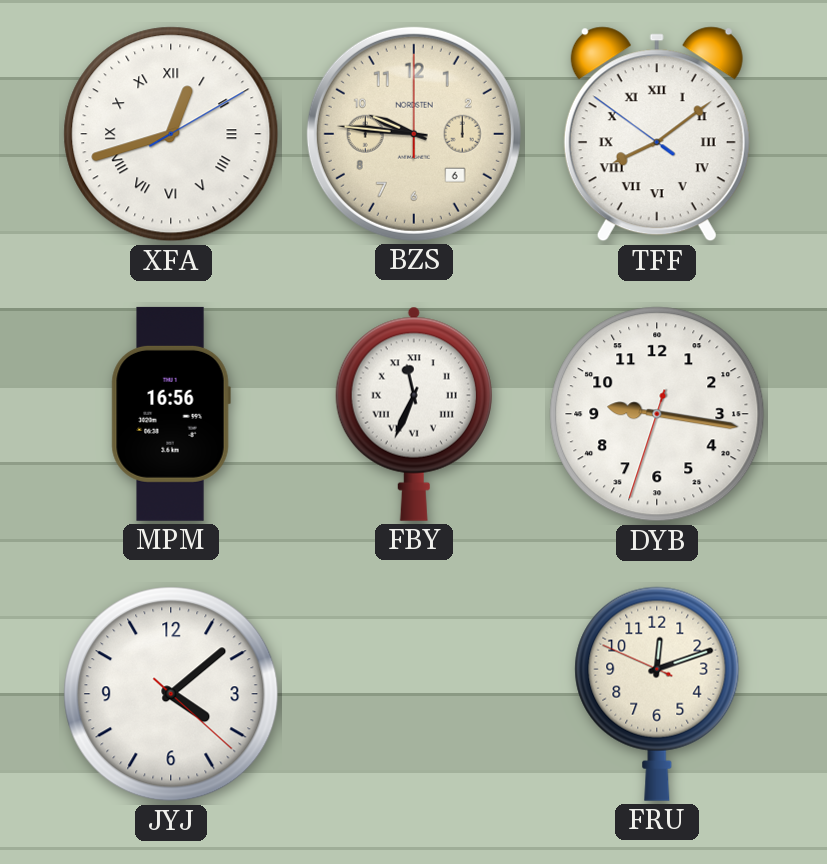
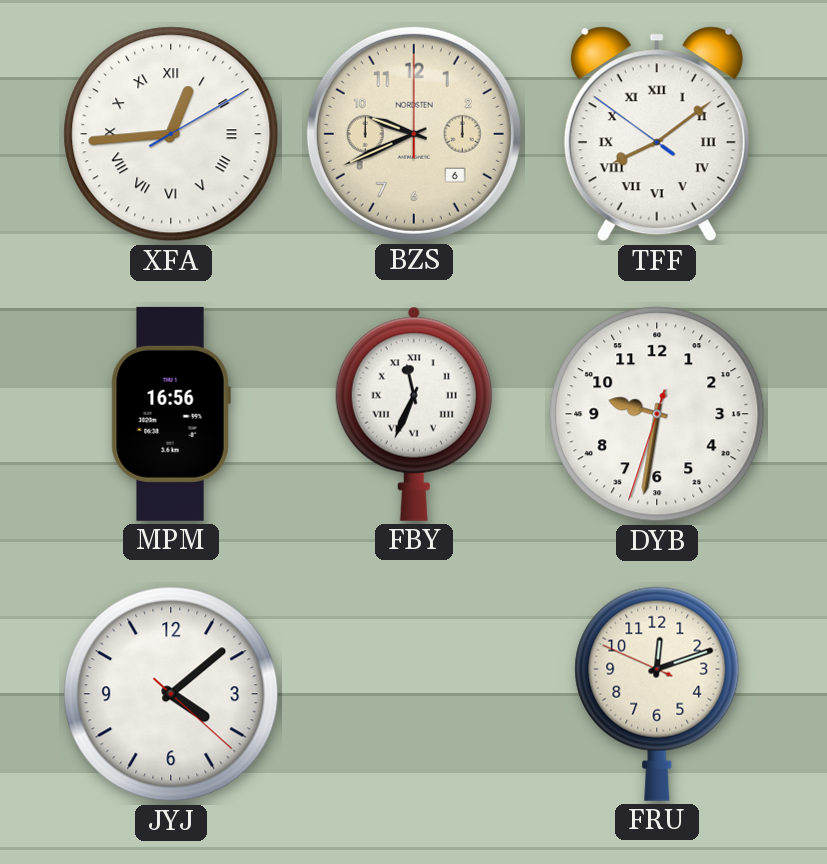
XFA: 12:42 -> 12:44
BZS: 9:46 -> 9:41
DYB: 9:16 -> 9:31
